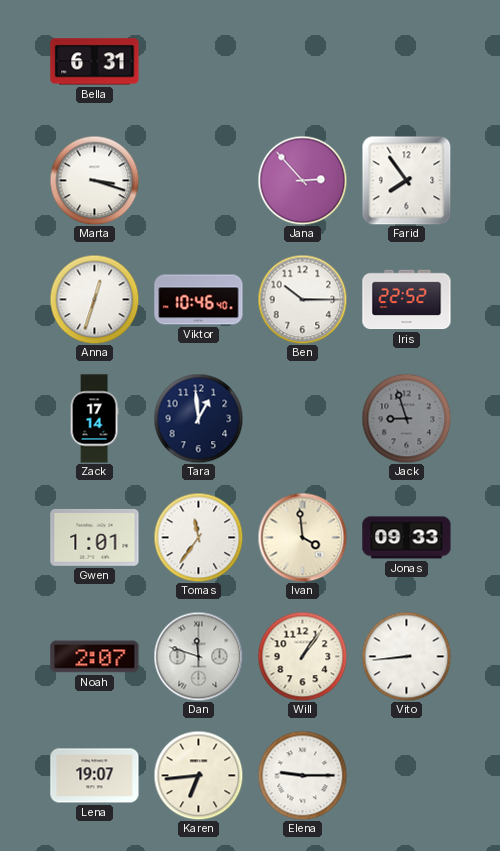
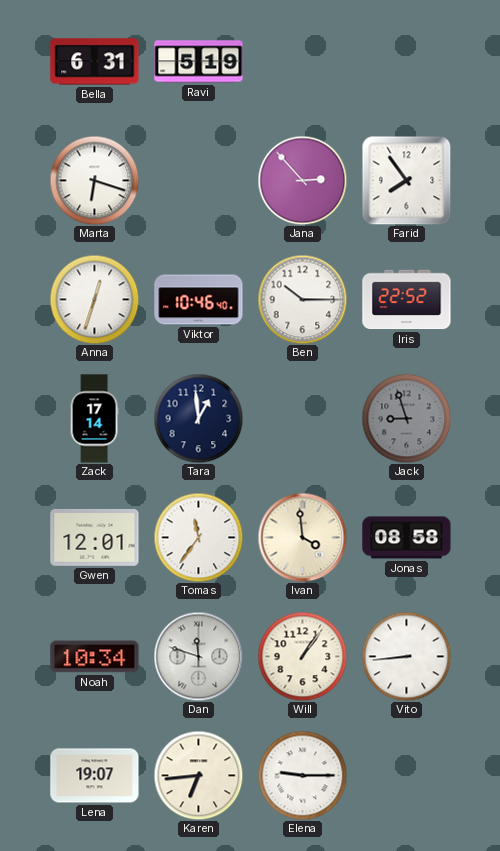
Ravi: none -> 5:19
Marta: 3:18 -> 6:18
Gwen: 1:01 -> 12:01
Jonas: 09:33 -> 08:58
Noah: 2:07 -> 10:34
